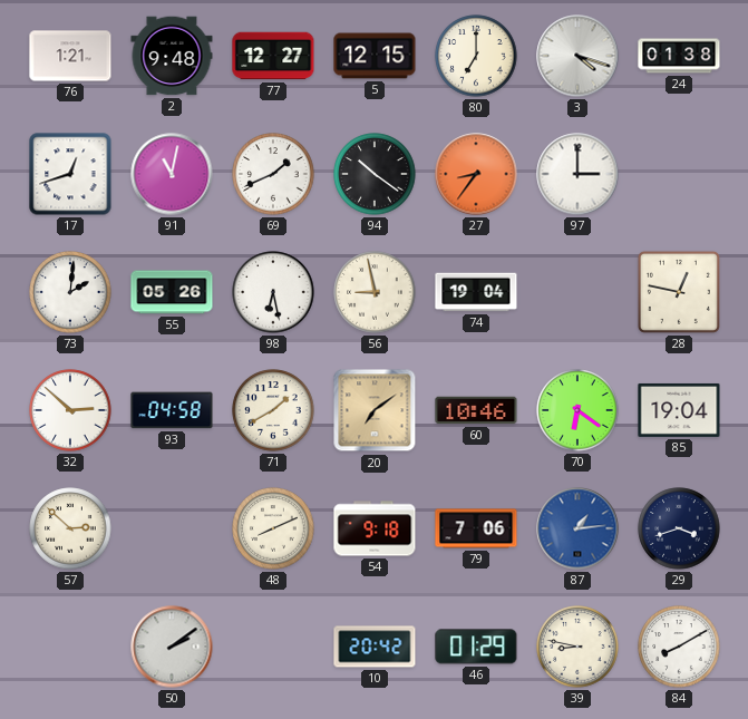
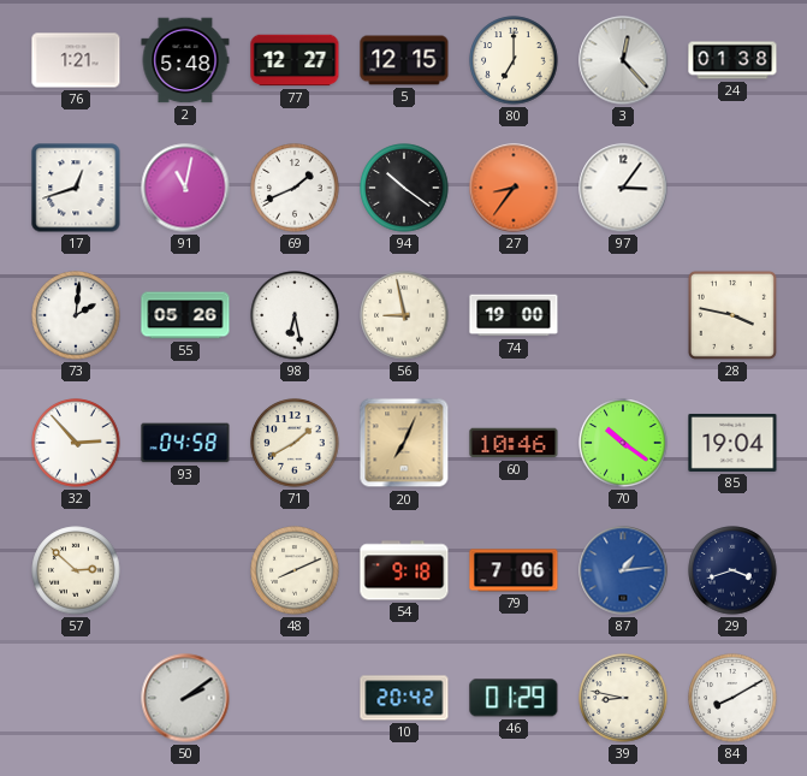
2: 9:48 -> 5:48
3: 4:18 -> 12:23
97: 3:00 -> 3:06
74: 19:04 -> 19:00
28: 12:47 -> 3:47
32: 2:52 -> 2:53
20: 7:09 -> 7:04
70: 6:21 -> 10:21
